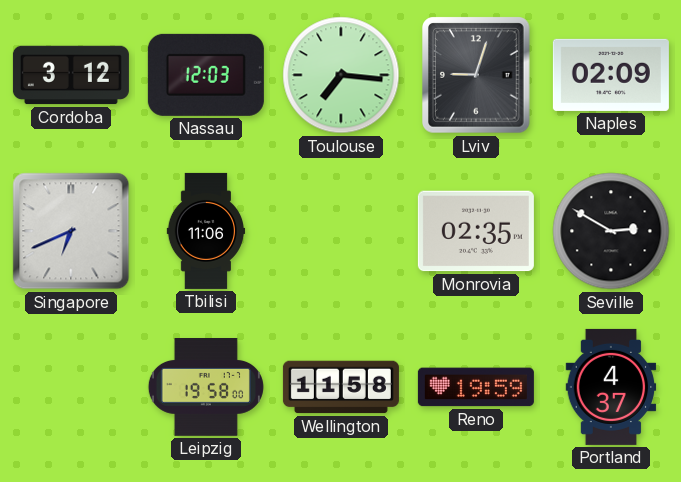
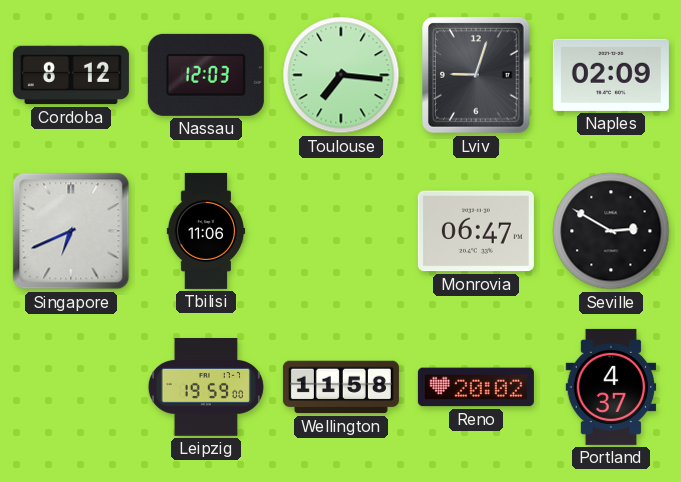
Cordoba: 3:12 -> 8:12
Monrovia: 02:35 -> 06:47
Leipzig: 19:58 -> 19:59
Reno: 19:59 -> 20:02
